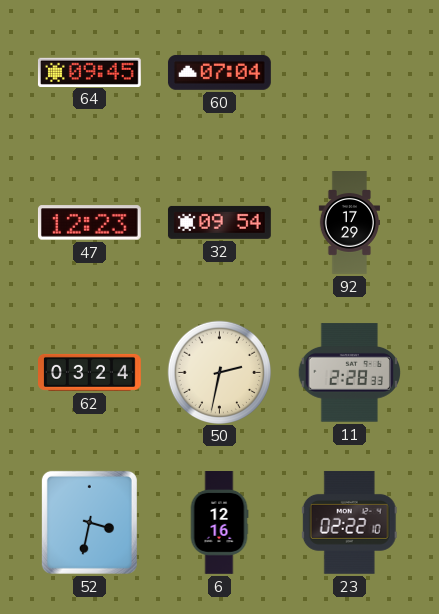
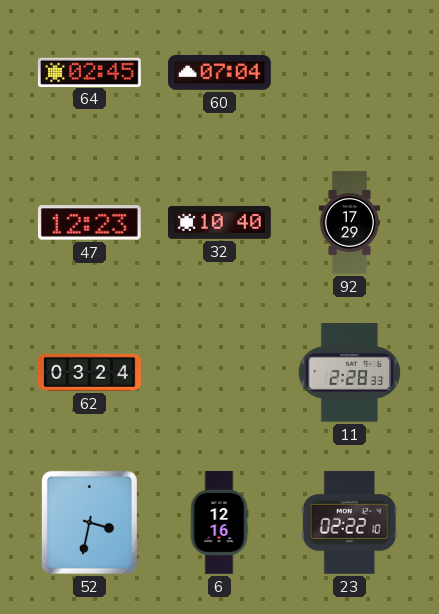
64: 09:45 -> 02:45
32: 09:54 -> 10:40
50: 2:32 -> none
